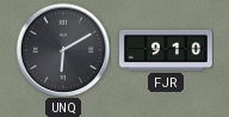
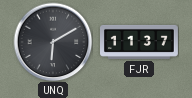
FJR: 9:10 -> 11:37
